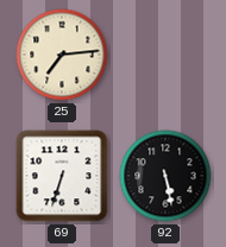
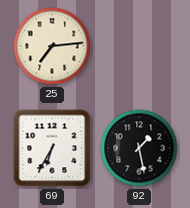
69: 6:33 -> 6:35
92: 5:28 -> 1:28
